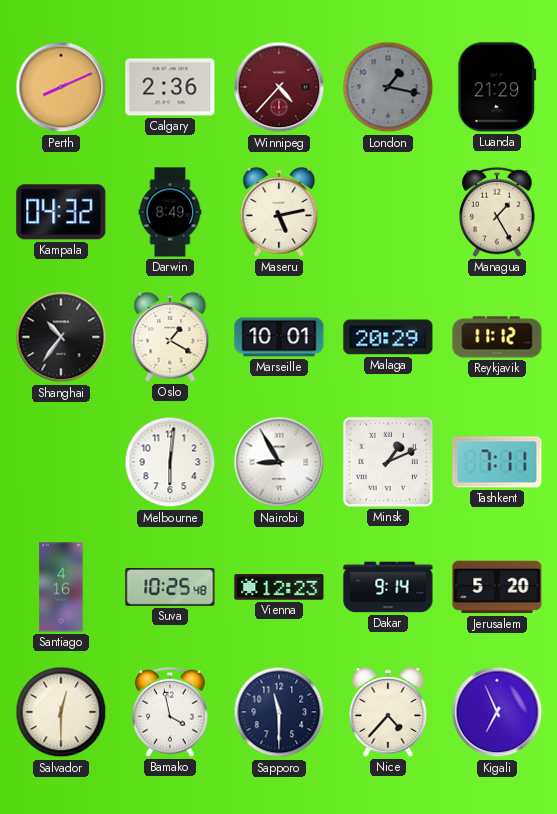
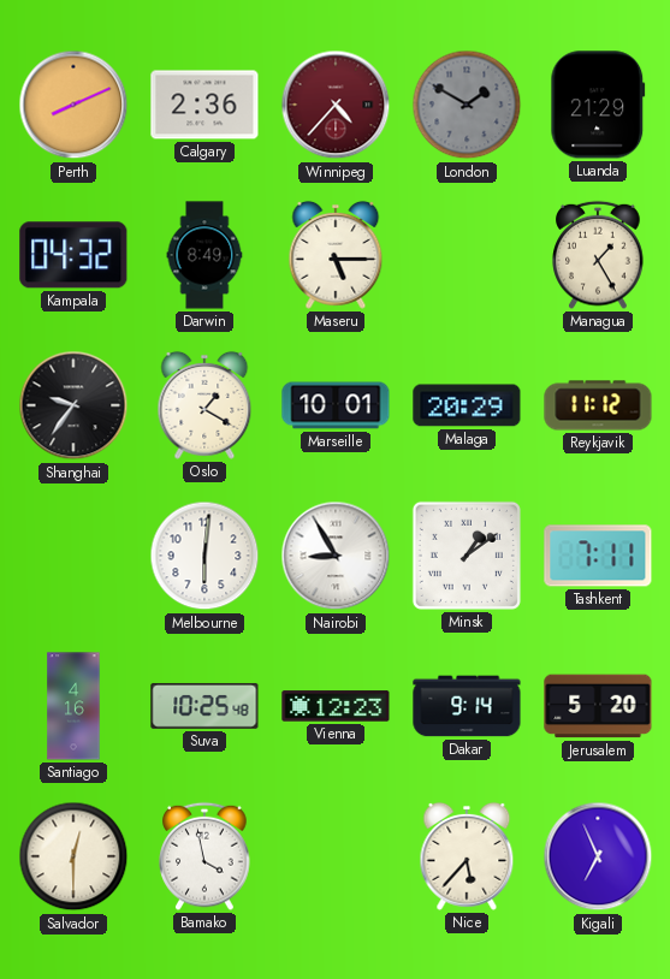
London: 1:17 -> 1:50
Maseru: 5:13 -> 5:15
Shanghai: 10:36 -> 9:36
Minsk: 1:11 -> 1:09
Sapporo: 11:30 -> none
Nice: 4:37 -> 5:37
